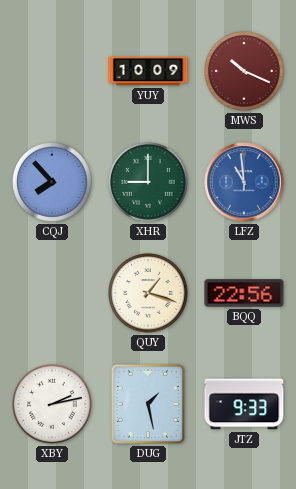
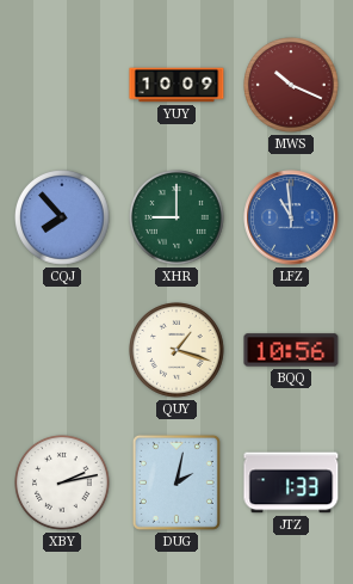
BQQ: 22:56 -> 10:56
DUG: 1:28 -> 2:02
JTZ: 9:33 -> 1:33
